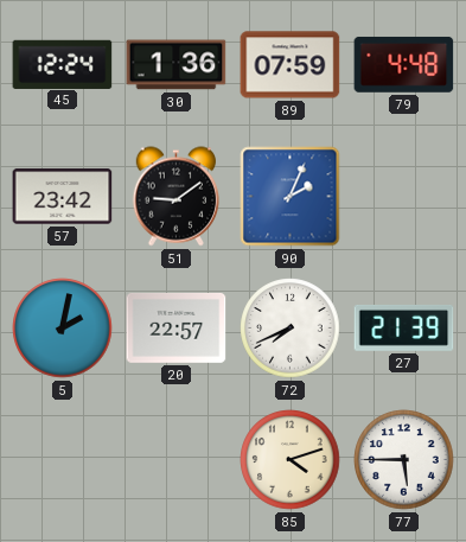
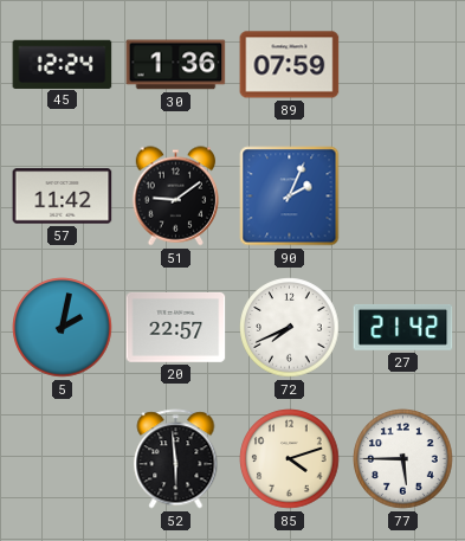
79: 4:48 -> none
57: 23:42 -> 11:42
27: 21:39 -> 21:42
52: none -> 5:59
